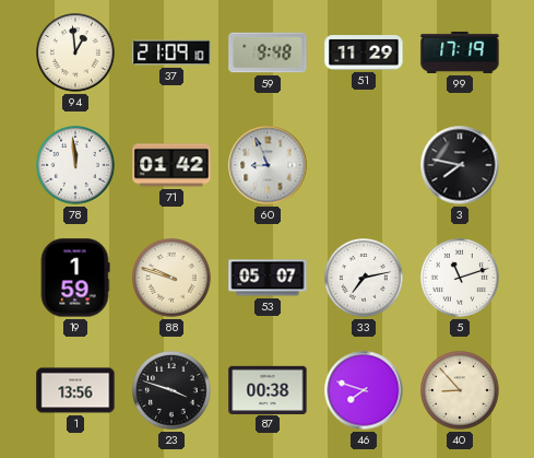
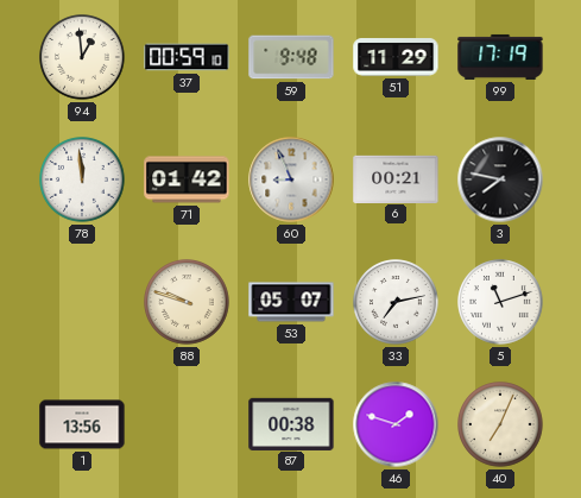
37: 21:09 -> 00:59
6: none -> 00:21
19: 1:59 -> none
23: 3:48 -> none
46: 7:48 -> 1:48
40: 8:53 -> 7:04
